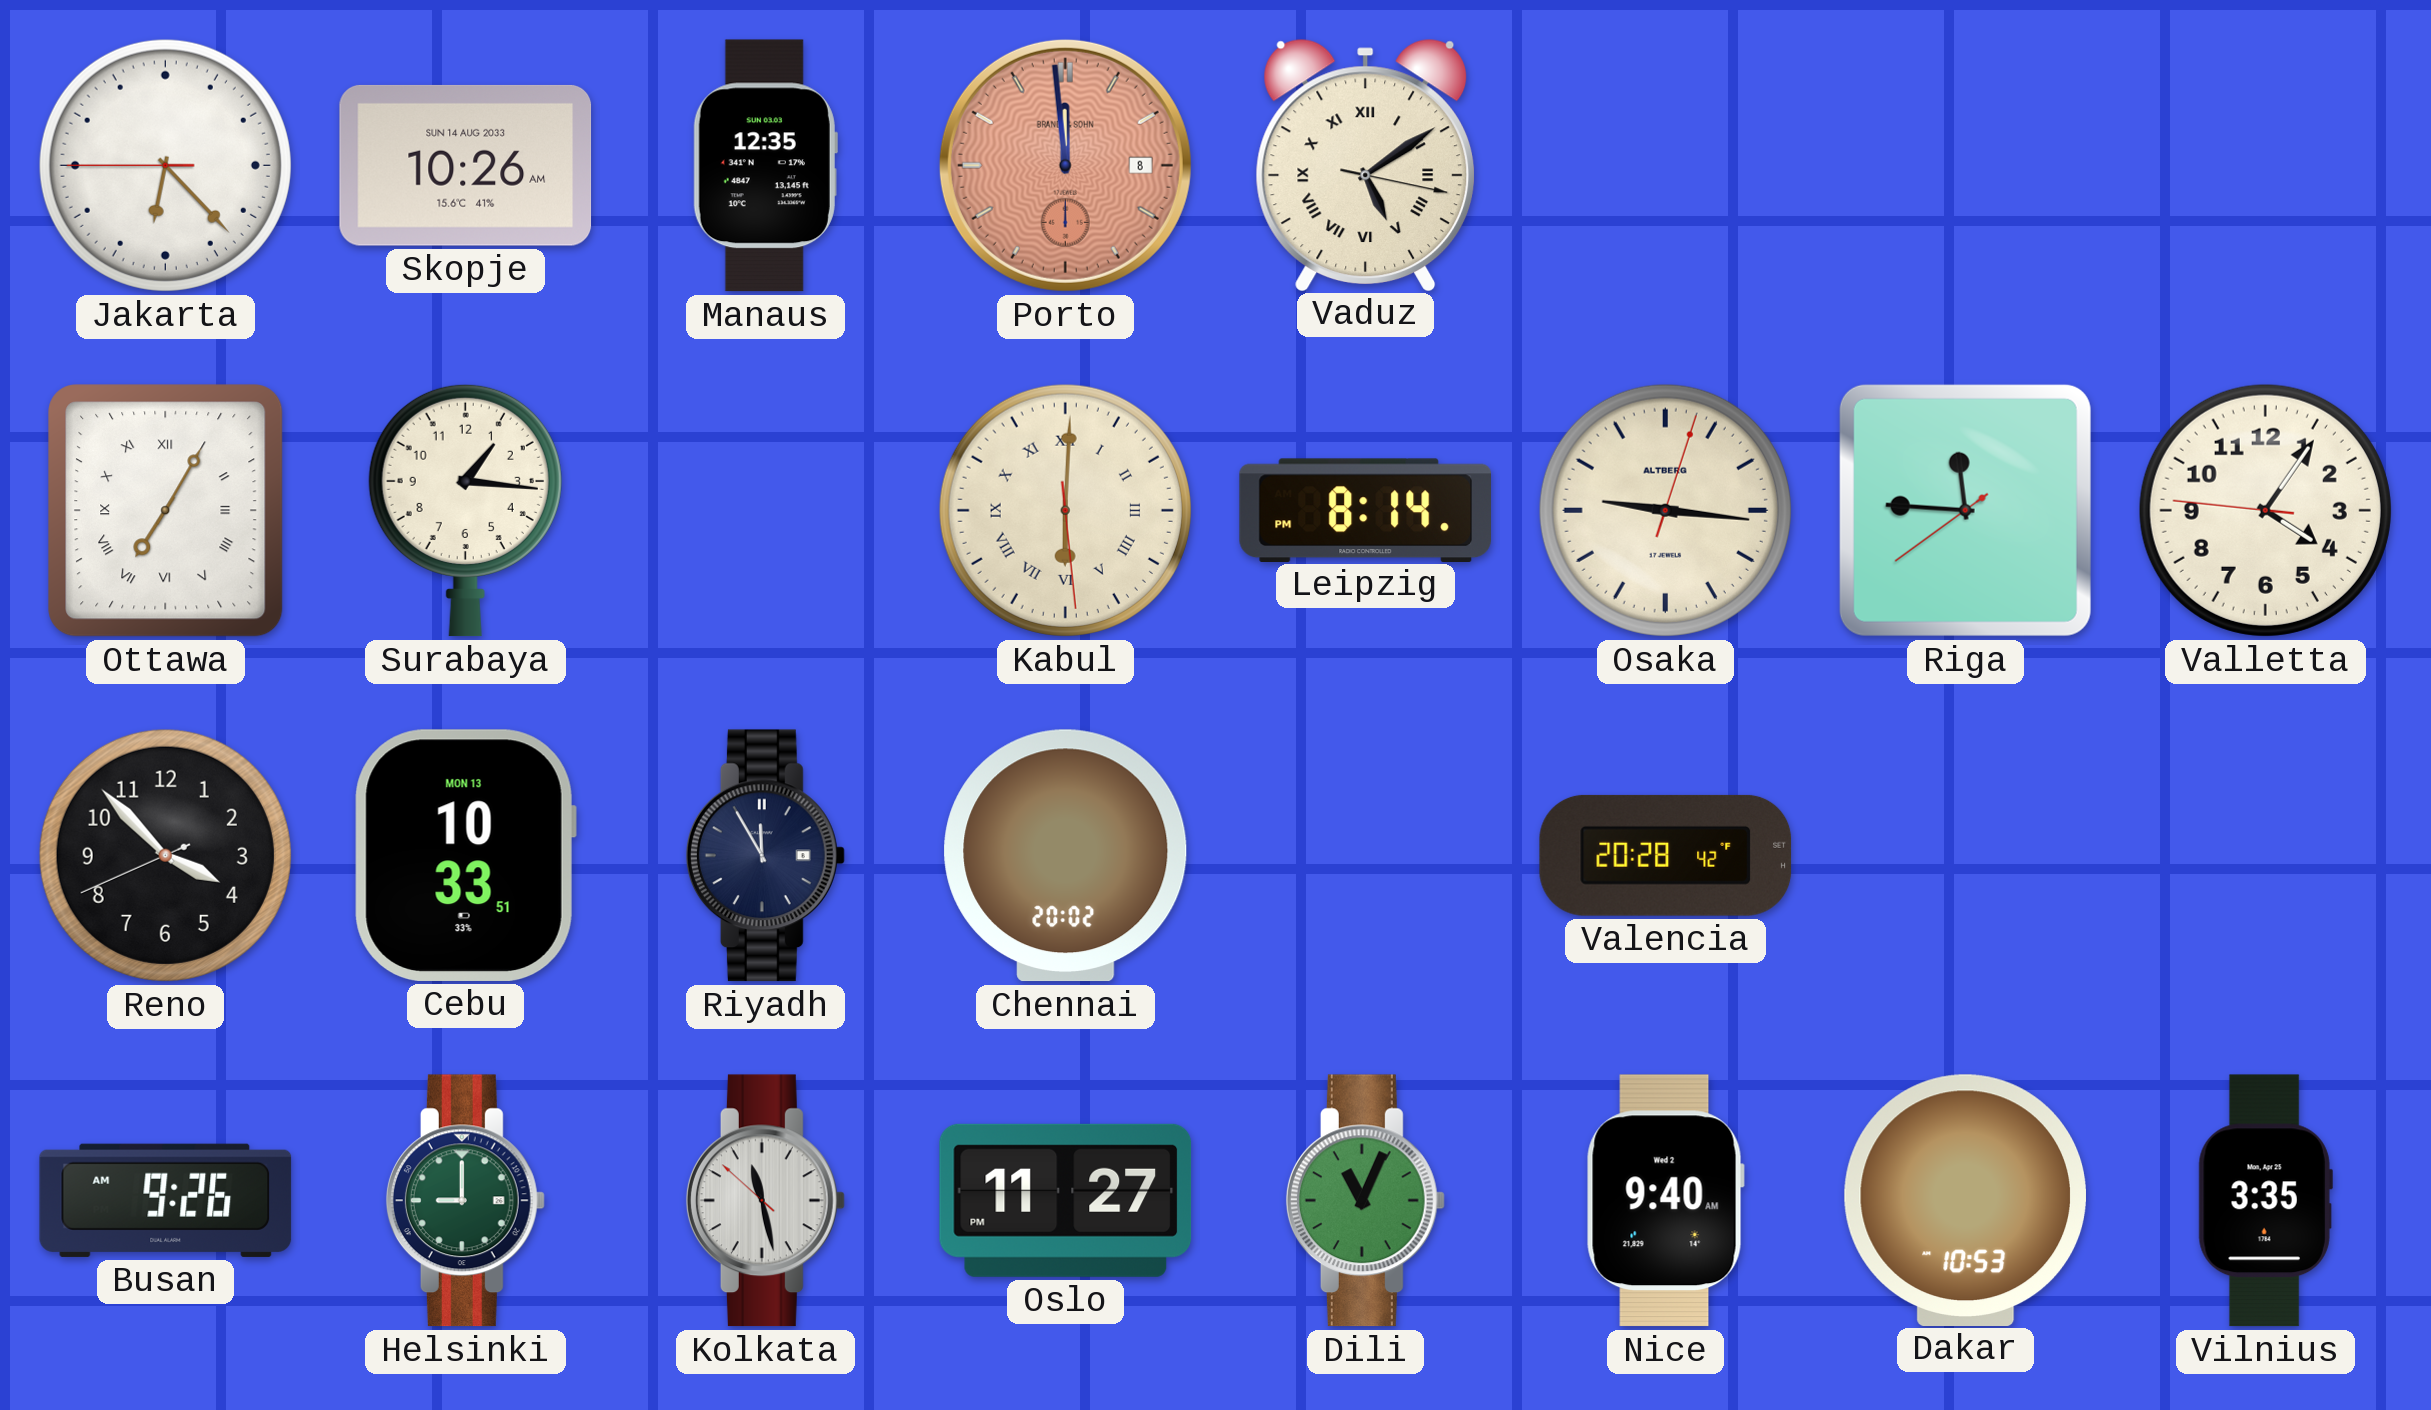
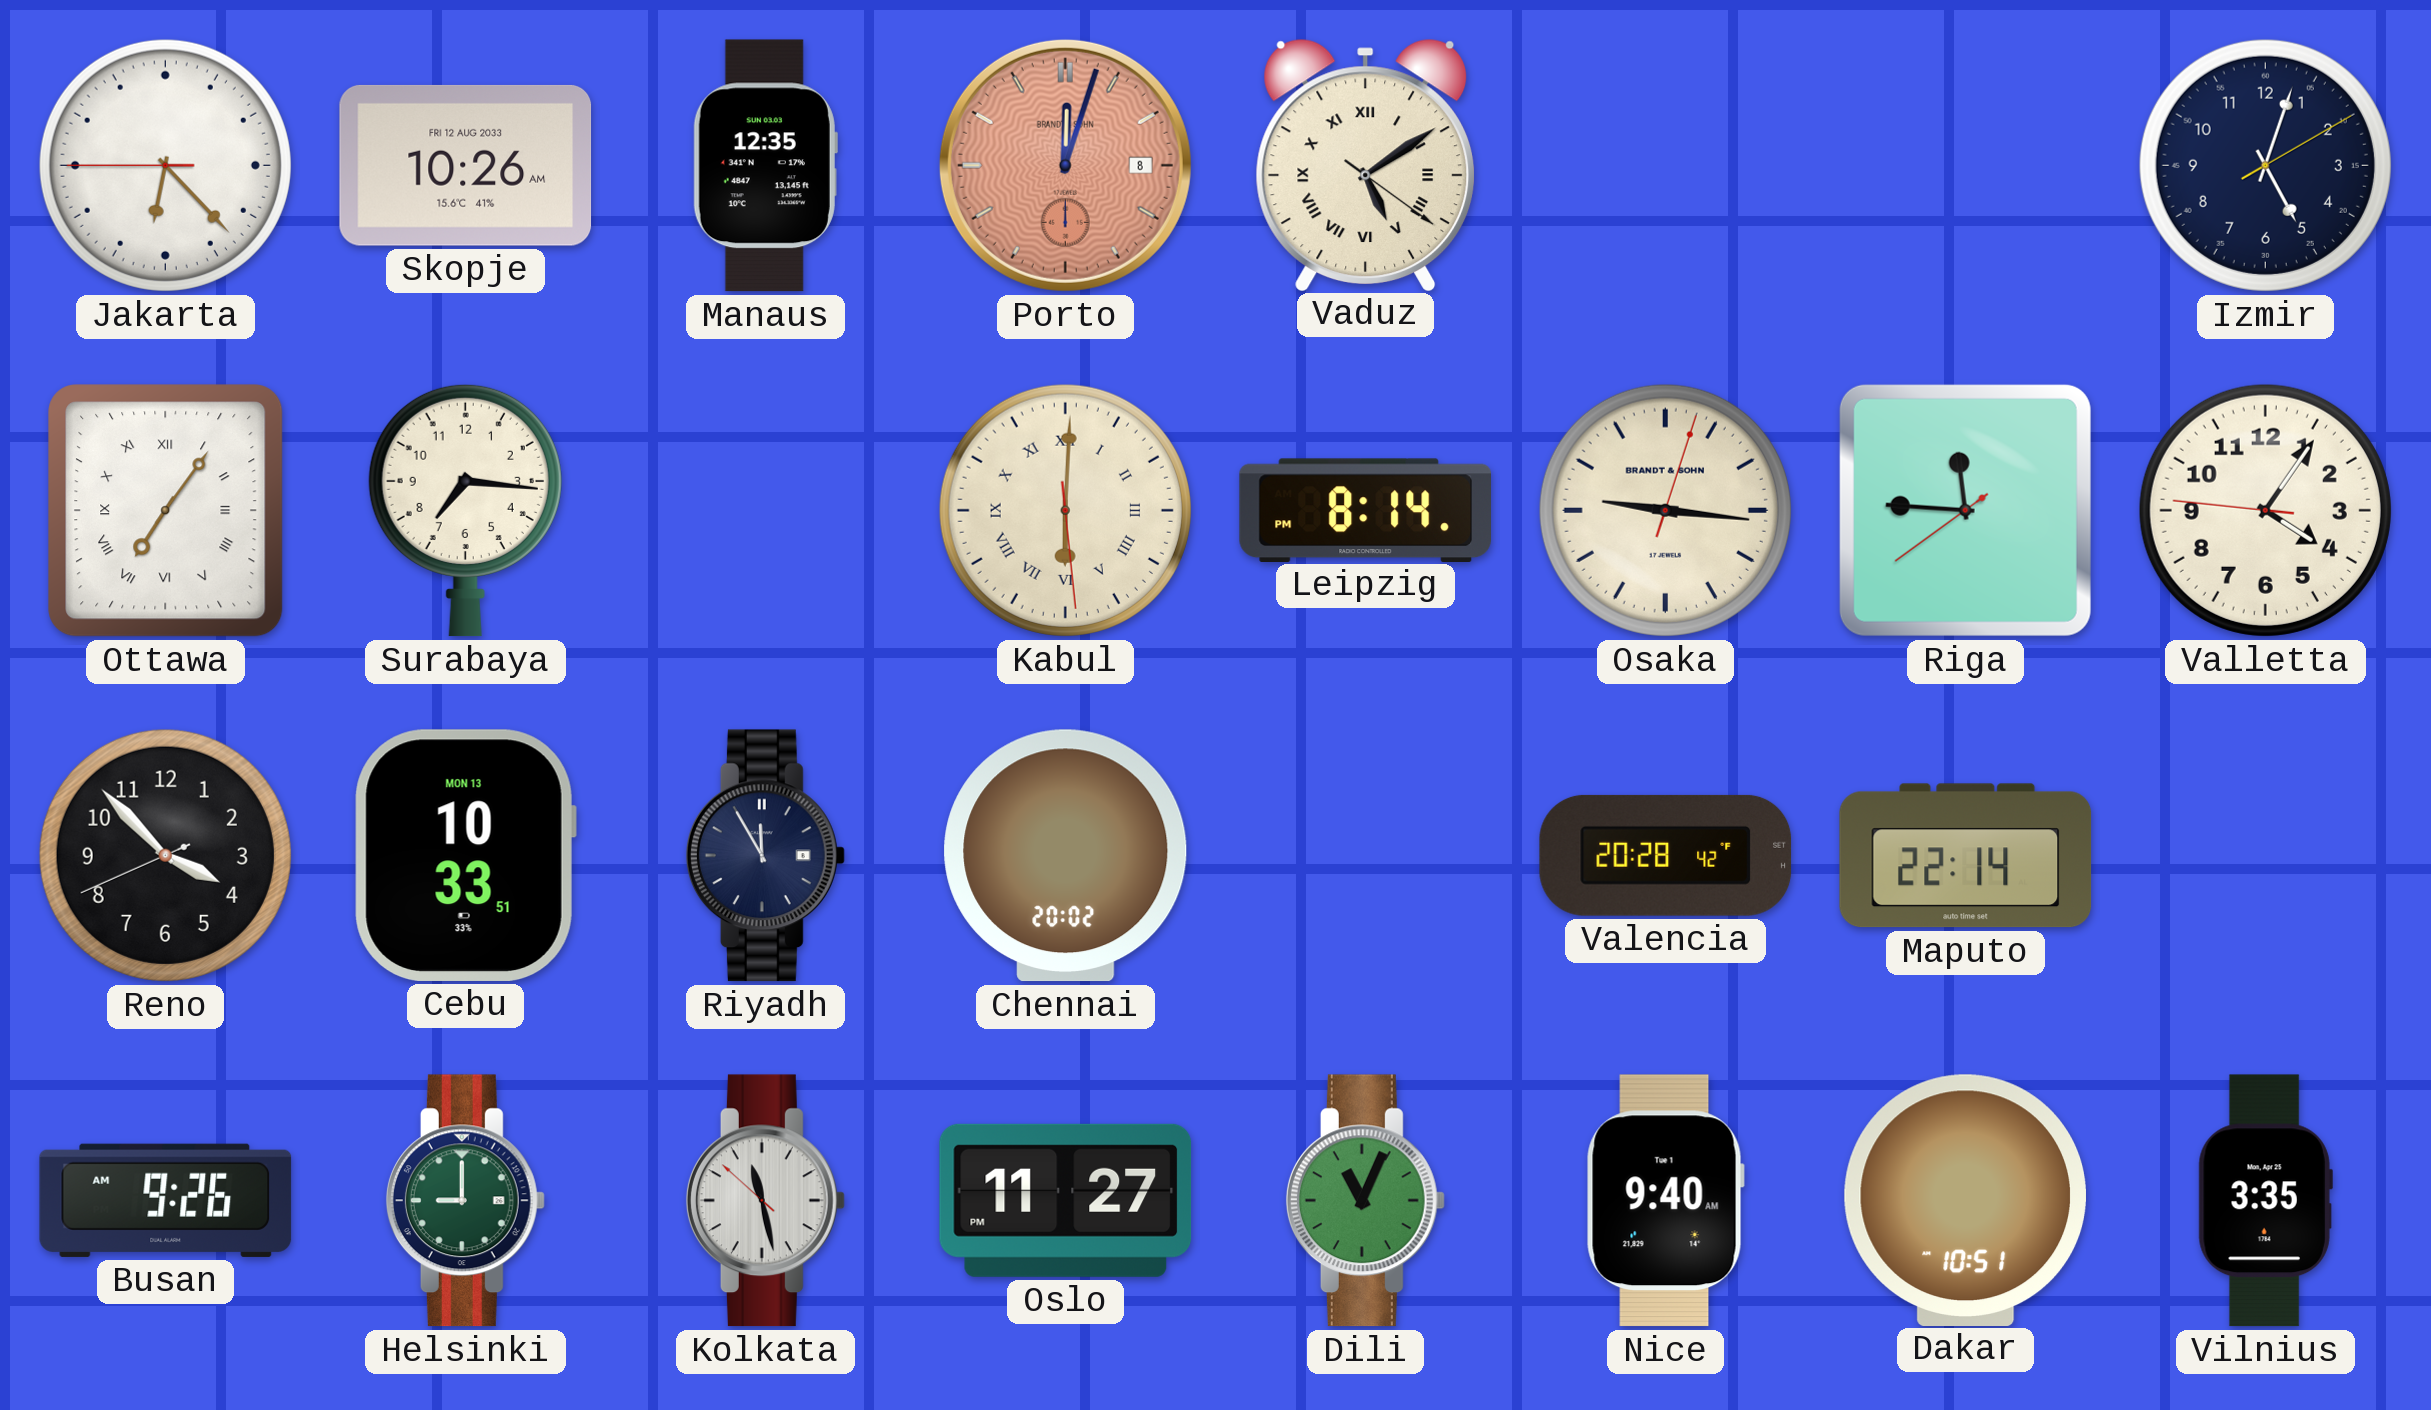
Skopje date: SUN 14 AUG 2033 -> FRI 12 AUG 2033
Porto: 11:59 -> 12:03
Vaduz: 5:09:17 -> 5:09:21
Izmir: none -> 5:03
Ottawa: 7:05 -> 7:06
Surabaya: 1:16 -> 7:16
Osaka brand: ALTBERG -> BRANDT & SOHN
Maputo: none -> 22:14
Nice date: Wed 2 -> Tue 1
Dakar: 10:53 -> 10:51
